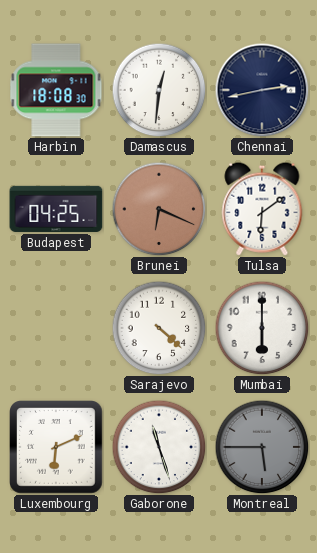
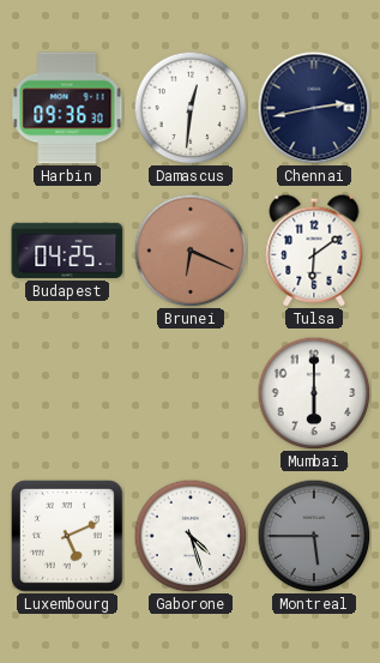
Harbin: 18:08 -> 09:36
Sarajevo: 4:22 -> none
Luxembourg: 6:11 -> 5:11
Gaborone: 11:27 -> 4:27
